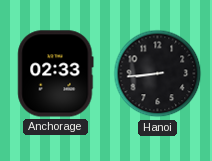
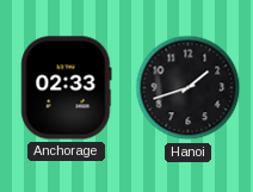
Hanoi: 8:44 -> 1:42
